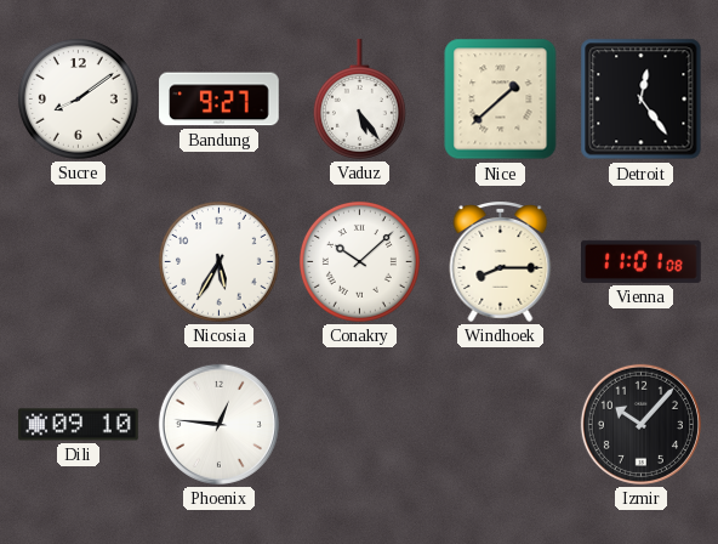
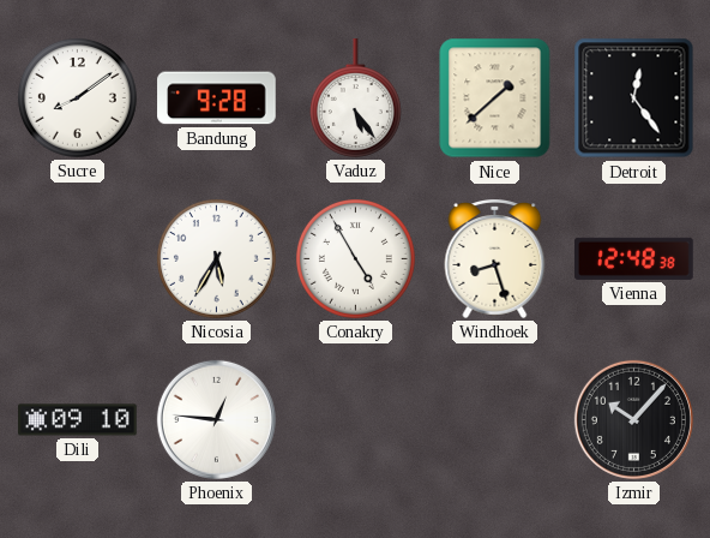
Bandung: 9:27 -> 9:28
Conakry: 10:08 -> 4:55
Windhoek: 8:15 -> 8:27
Vienna: 11:01 -> 12:48
